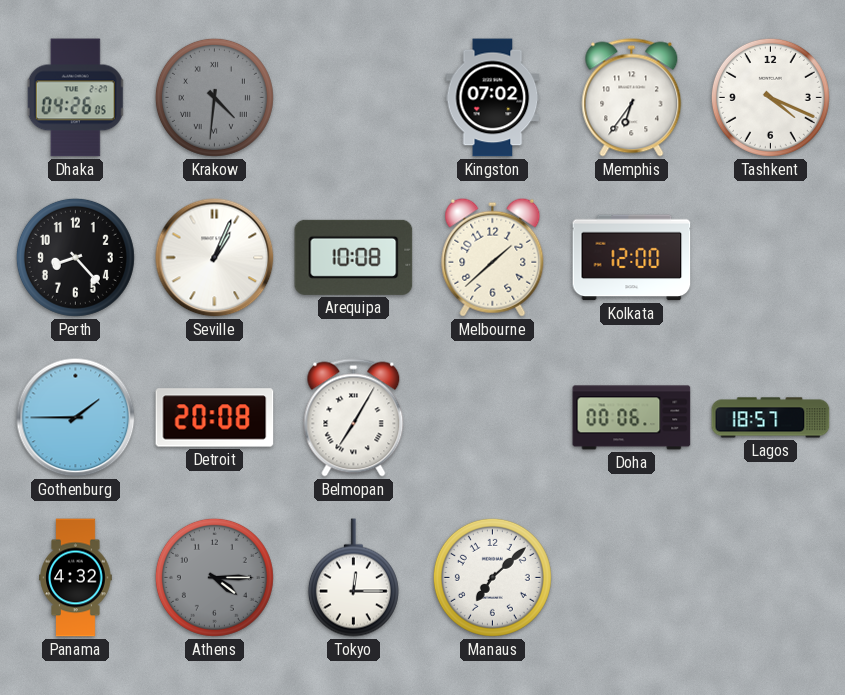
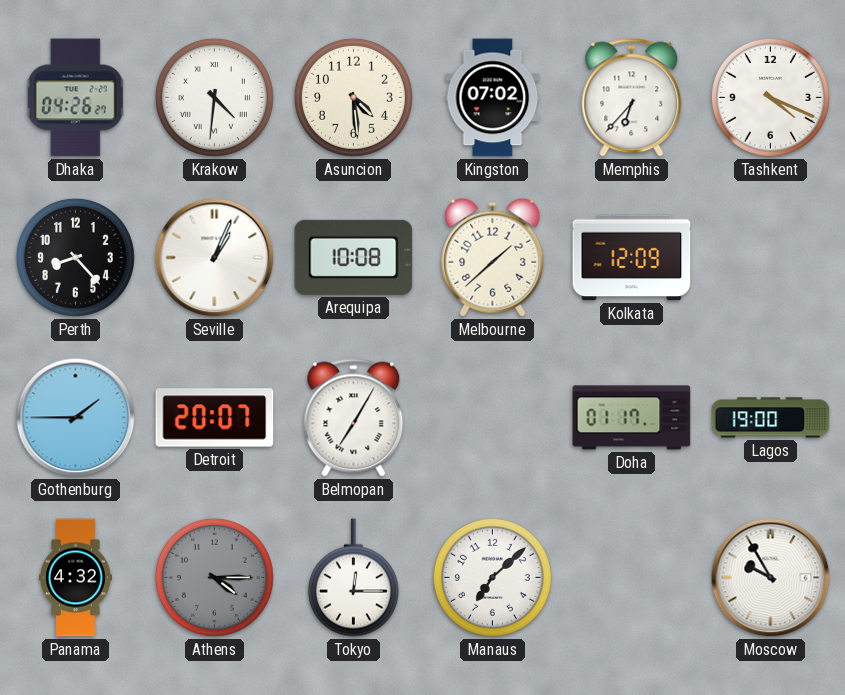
Dhaka: 04:26:05 -> 04:26:27
Krakow dial: grey -> white
Asuncion: none -> 4:29
Memphis: 6:36 -> 6:37
Kolkata: 12:00 -> 12:09
Detroit: 20:08 -> 20:07
Doha: 00:06 -> 01:17
Lagos: 18:57 -> 19:00
Moscow: none -> 9:55
